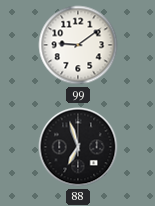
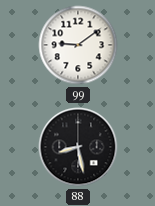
88: 6:57 -> 8:28
